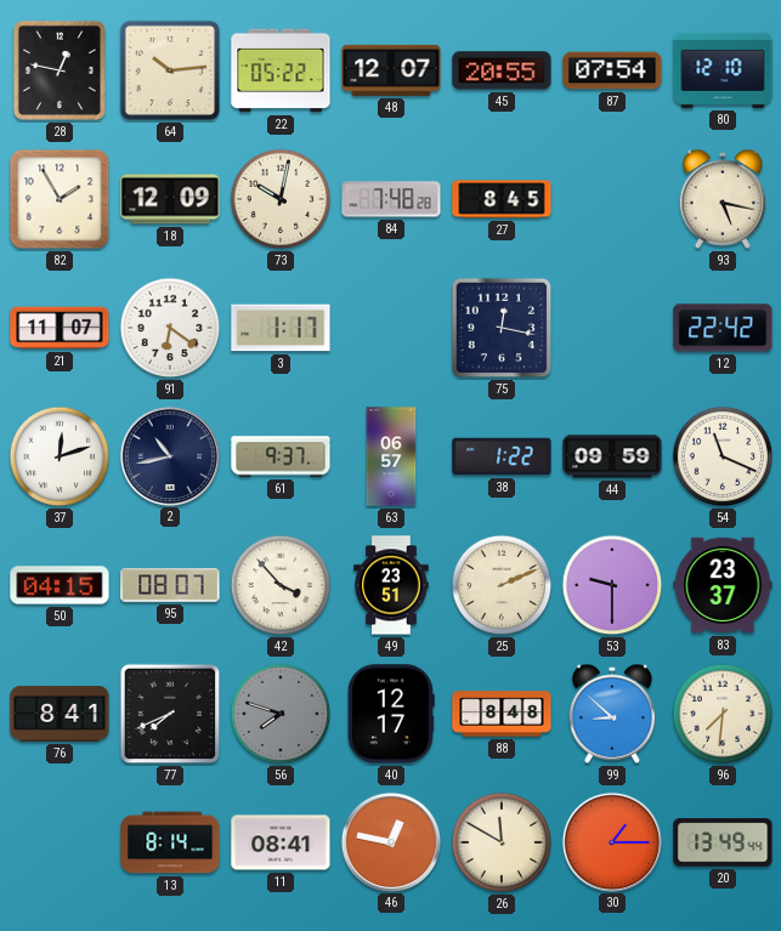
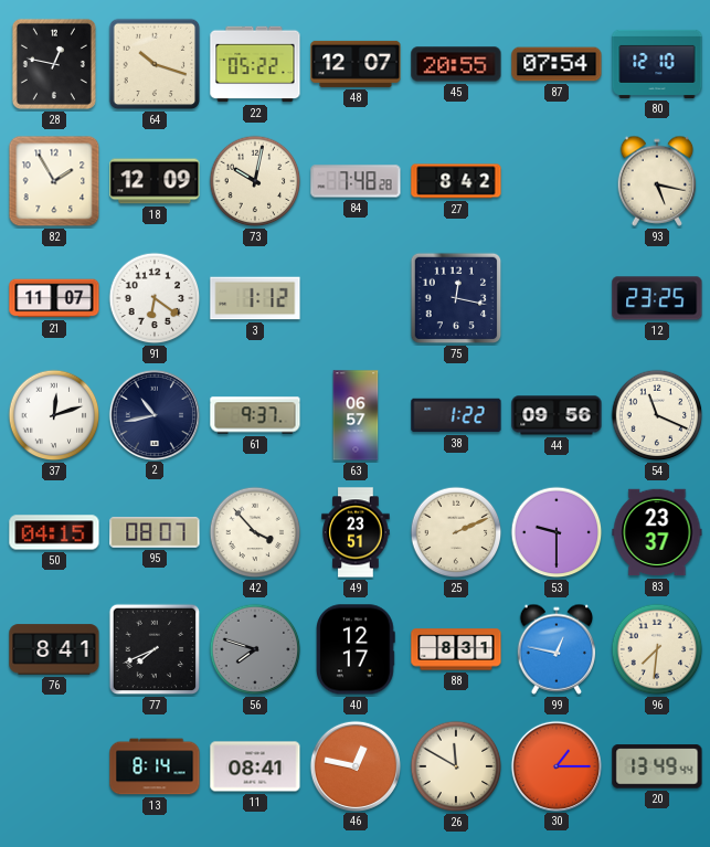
64: 10:14 -> 10:18
27: 8:45 -> 8:42
3: 1:17 -> 1:12
12: 22:42 -> 23:25
44: 09:59 -> 09:56
88: 8:48 -> 8:31
99: 8:52 -> 12:47
